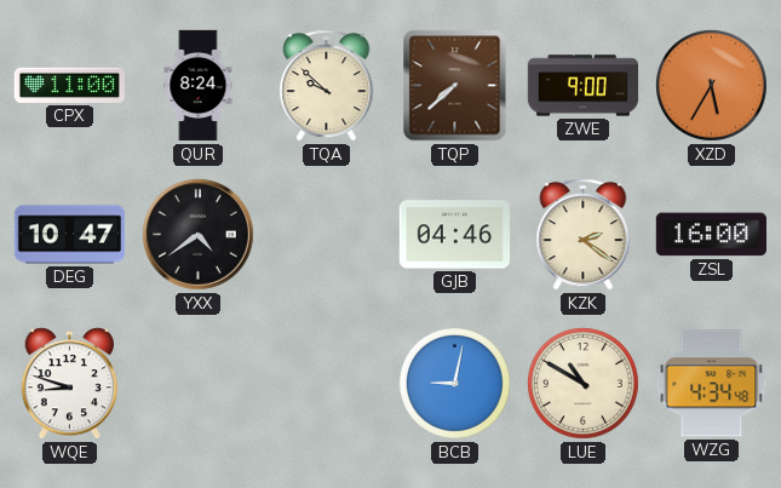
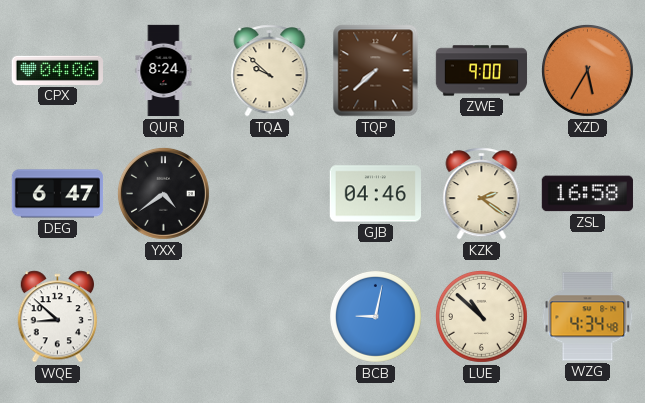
CPX: 11:00 -> 04:06
DEG: 10:47 -> 6:47
ZSL: 16:00 -> 16:58
WQE: 8:48 -> 8:52
LUE: 10:50 -> 10:52
